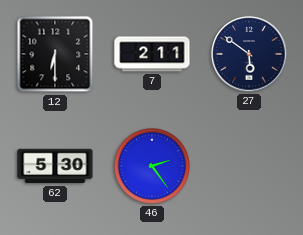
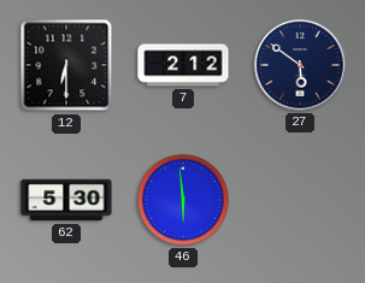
7: 2:11 -> 2:12
46: 2:24 -> 5:59
